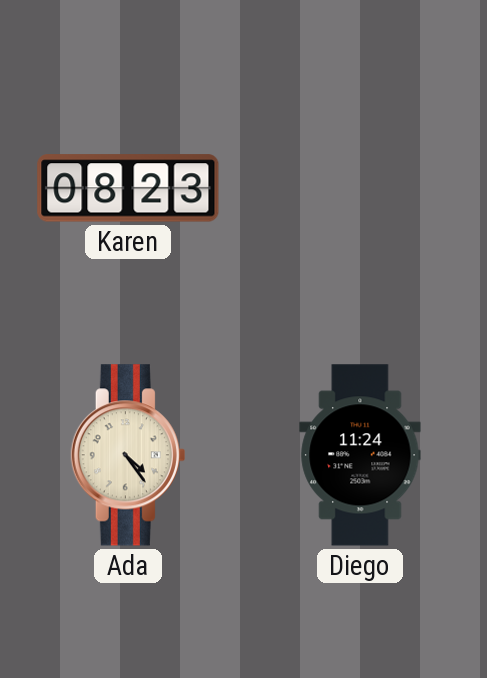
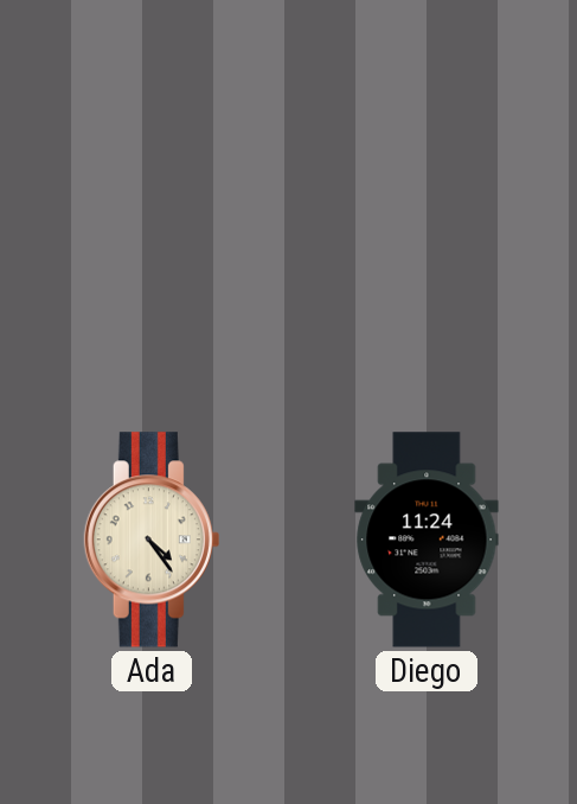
Karen: 08:23 -> none
